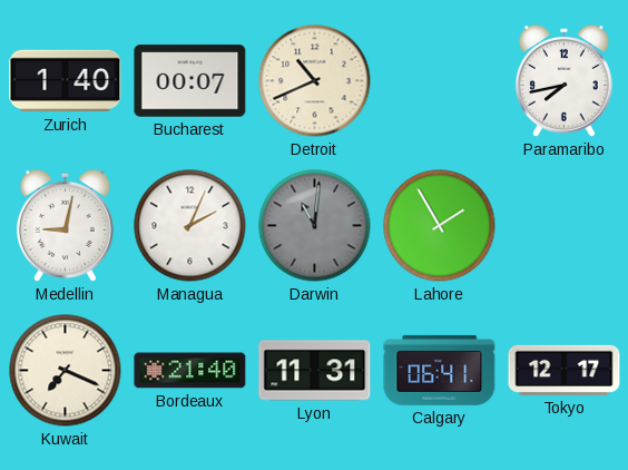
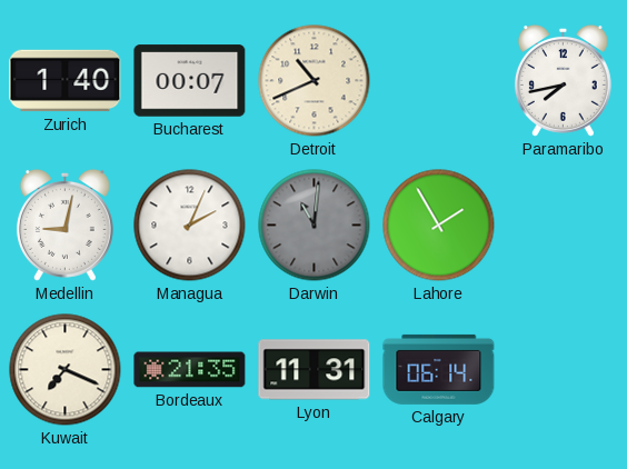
Bordeaux: 21:40 -> 21:35
Calgary: 06:41 -> 06:14
Tokyo: 12:17 -> none
